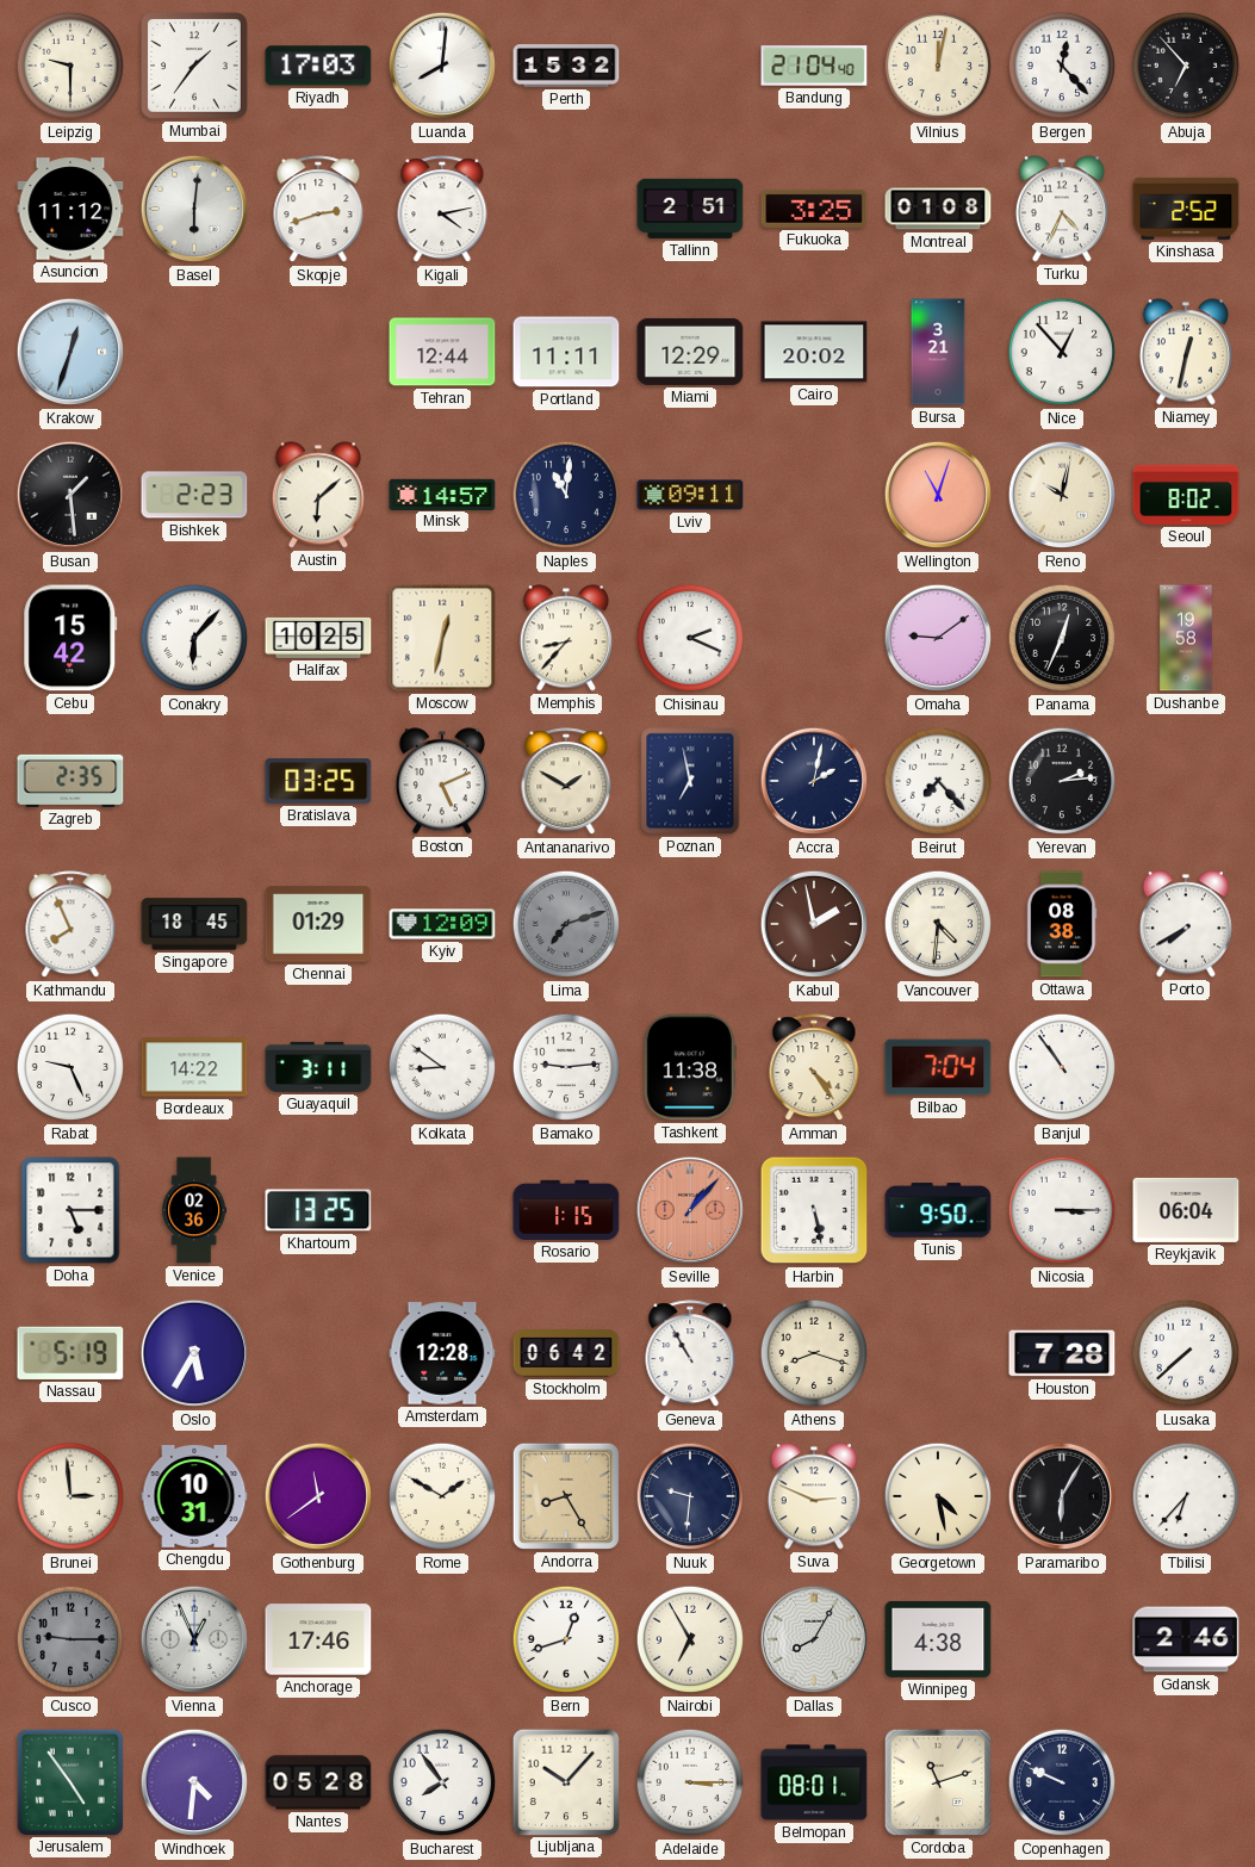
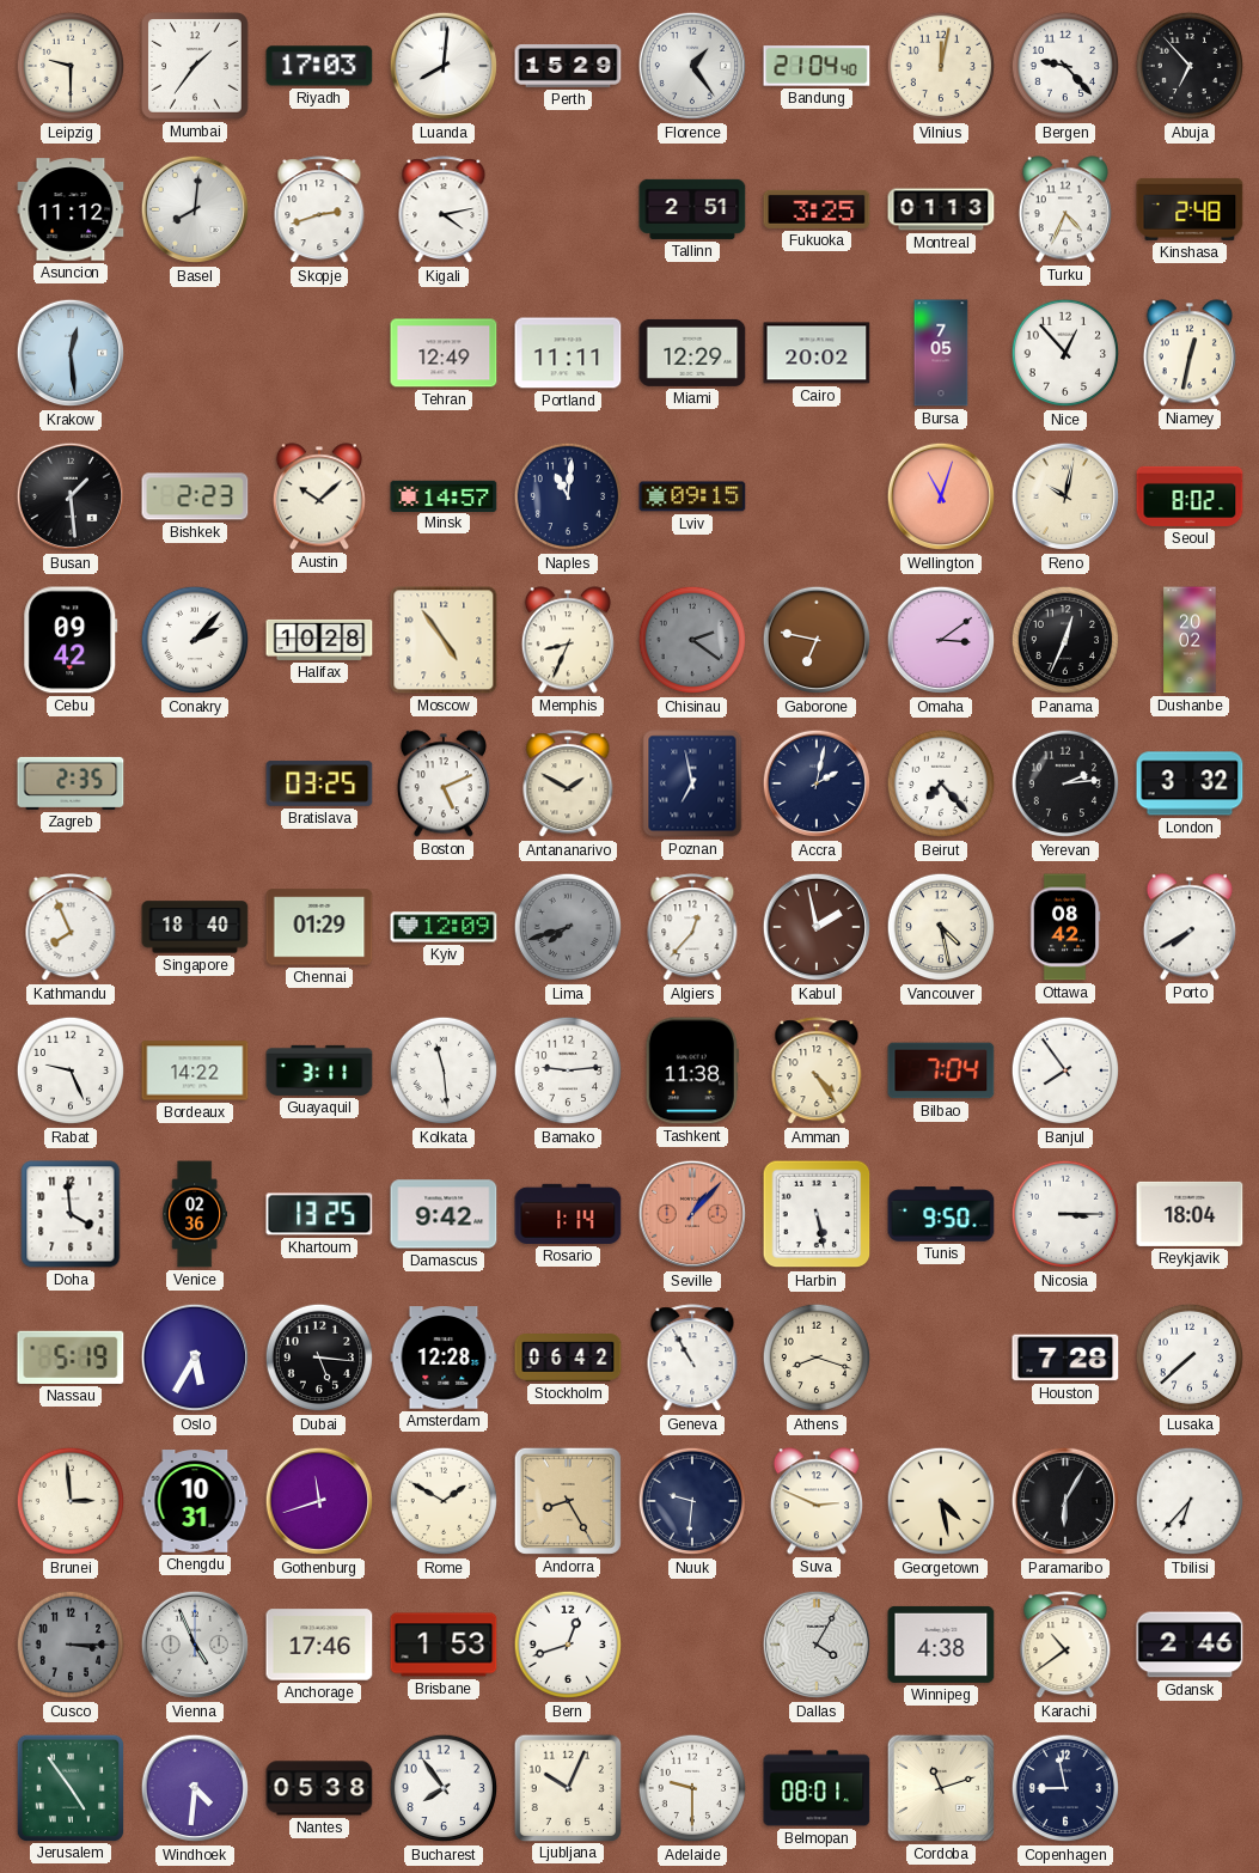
Perth: 15:32 -> 15:29
Florence: none -> 1:24
Bergen: 12:23 -> 9:23
Basel: 6:01 -> 8:01
Montreal: 01:08 -> 01:13
Kinshasa: 2:52 -> 2:48
Krakow: 12:33 -> 12:29
Tehran: 12:44 -> 12:49
Bursa: 3:21 -> 7:05
Austin: 6:08 -> 10:08
Lviv: 09:11 -> 09:15
Cebu: 15:42 -> 09:42
Conakry: 6:07 -> 2:07
Halifax: 10:25 -> 10:28
Moscow: 12:32 -> 4:54
Memphis: 8:37 -> 8:34
Chisinau: 2:19 -> 2:21
Chisinau dial: white -> grey
Gaborone: none -> 6:47
Omaha: 9:09 -> 3:09
Dushanbe: 19:58 -> 20:02
London: none -> 3:32
Singapore: 18:45 -> 18:40
Lima: 7:12 -> 7:42
Algiers: none -> 12:37
Vancouver: 4:31 -> 4:28
Ottawa: 08:38 -> 08:42
Kolkata: 8:51 -> 11:29
Banjul: 10:54 -> 7:54
Doha: 5:15 -> 3:59
Damascus: none -> 9:42
Rosario: 1:15 -> 1:14
Reykjavik: 06:04 -> 18:04
Dubai: none -> 5:16
Gothenburg: 11:39 -> 11:42
Cusco: 9:15 -> 3:15
Vienna: 12:56 -> 4:56
Brisbane: none -> 1:53
Nairobi: 6:55 -> none
Dallas: 8:05 -> 4:05
Karachi: none -> 10:39
Nantes: 05:28 -> 05:38
Ljubljana: 10:07 -> 10:04
Adelaide: 3:15 -> 9:30
Copenhagen: 9:49 -> 8:58
